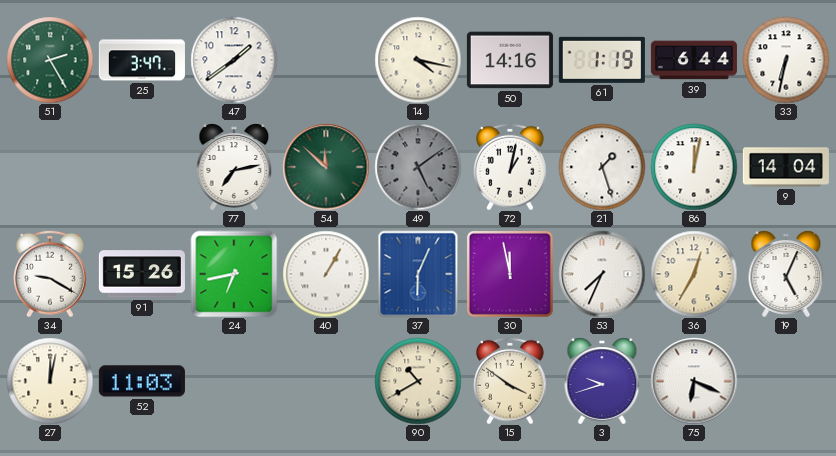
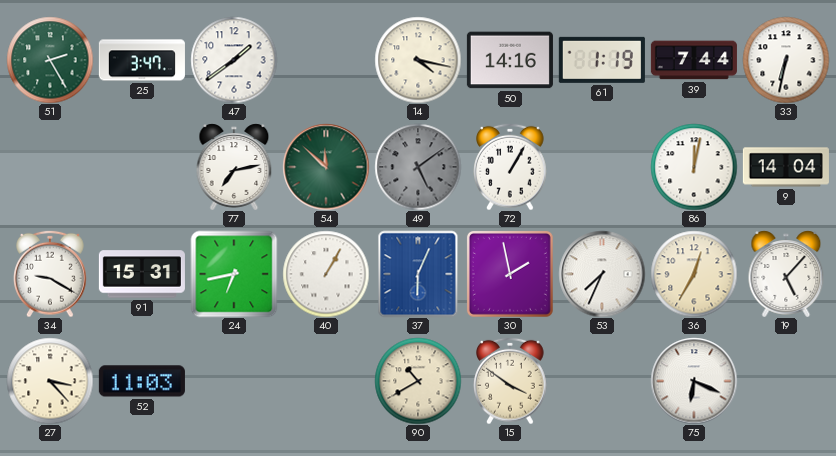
39: 6:44 -> 7:44
72: 1:02 -> 1:05
21: 1:27 -> none
91: 15:26 -> 15:31
30: 11:58 -> 1:58
19: 5:04 -> 5:07
27: 12:02 -> 3:23
3: 9:42 -> none
